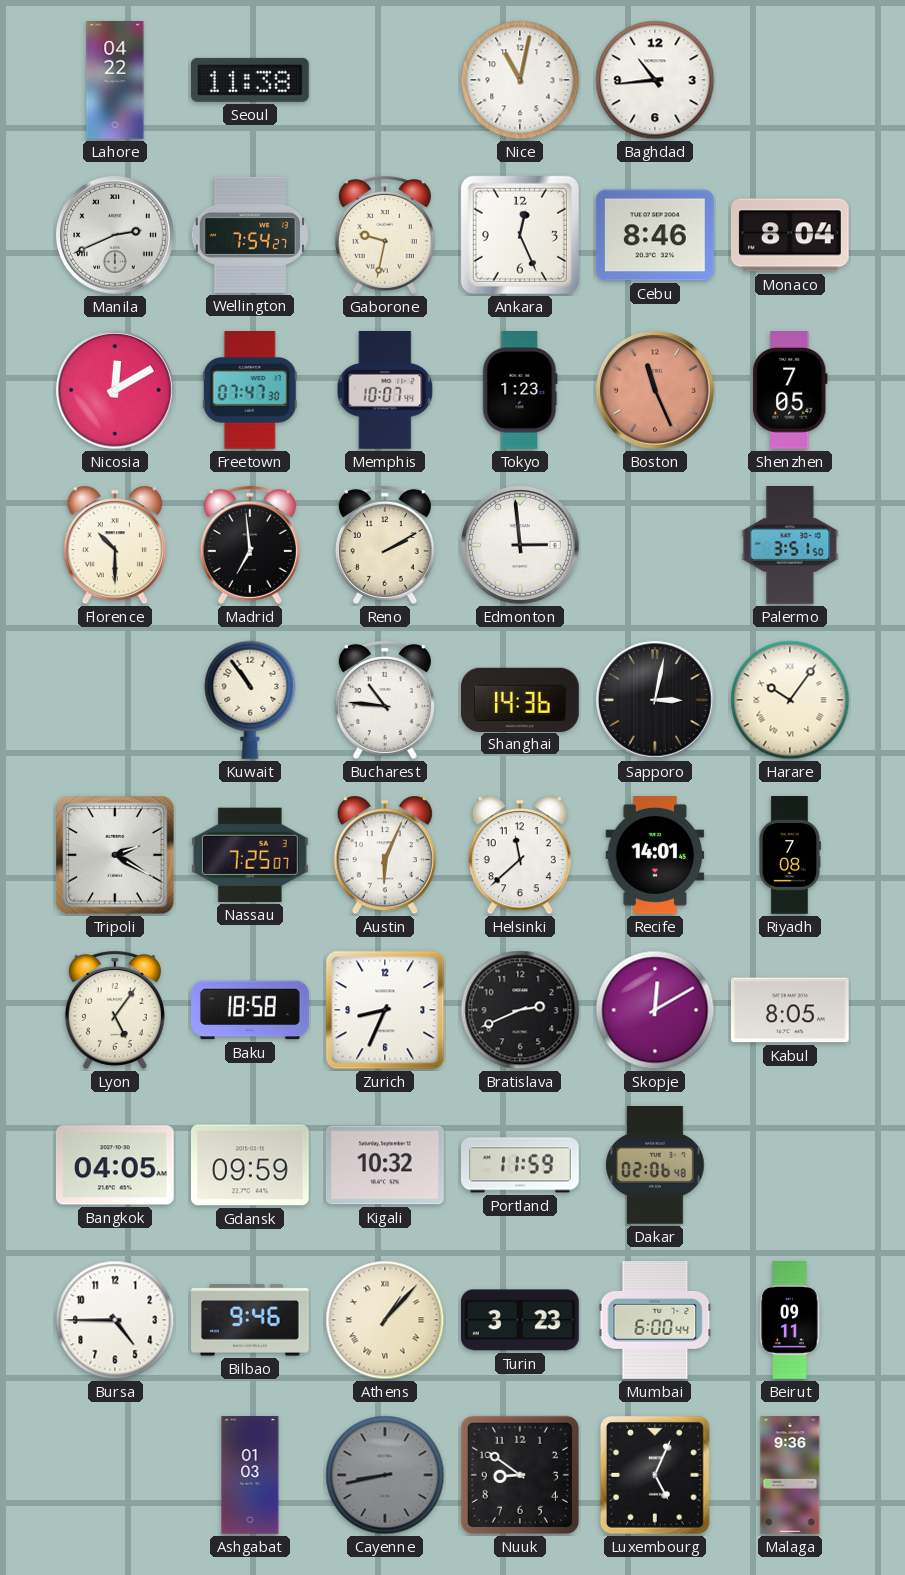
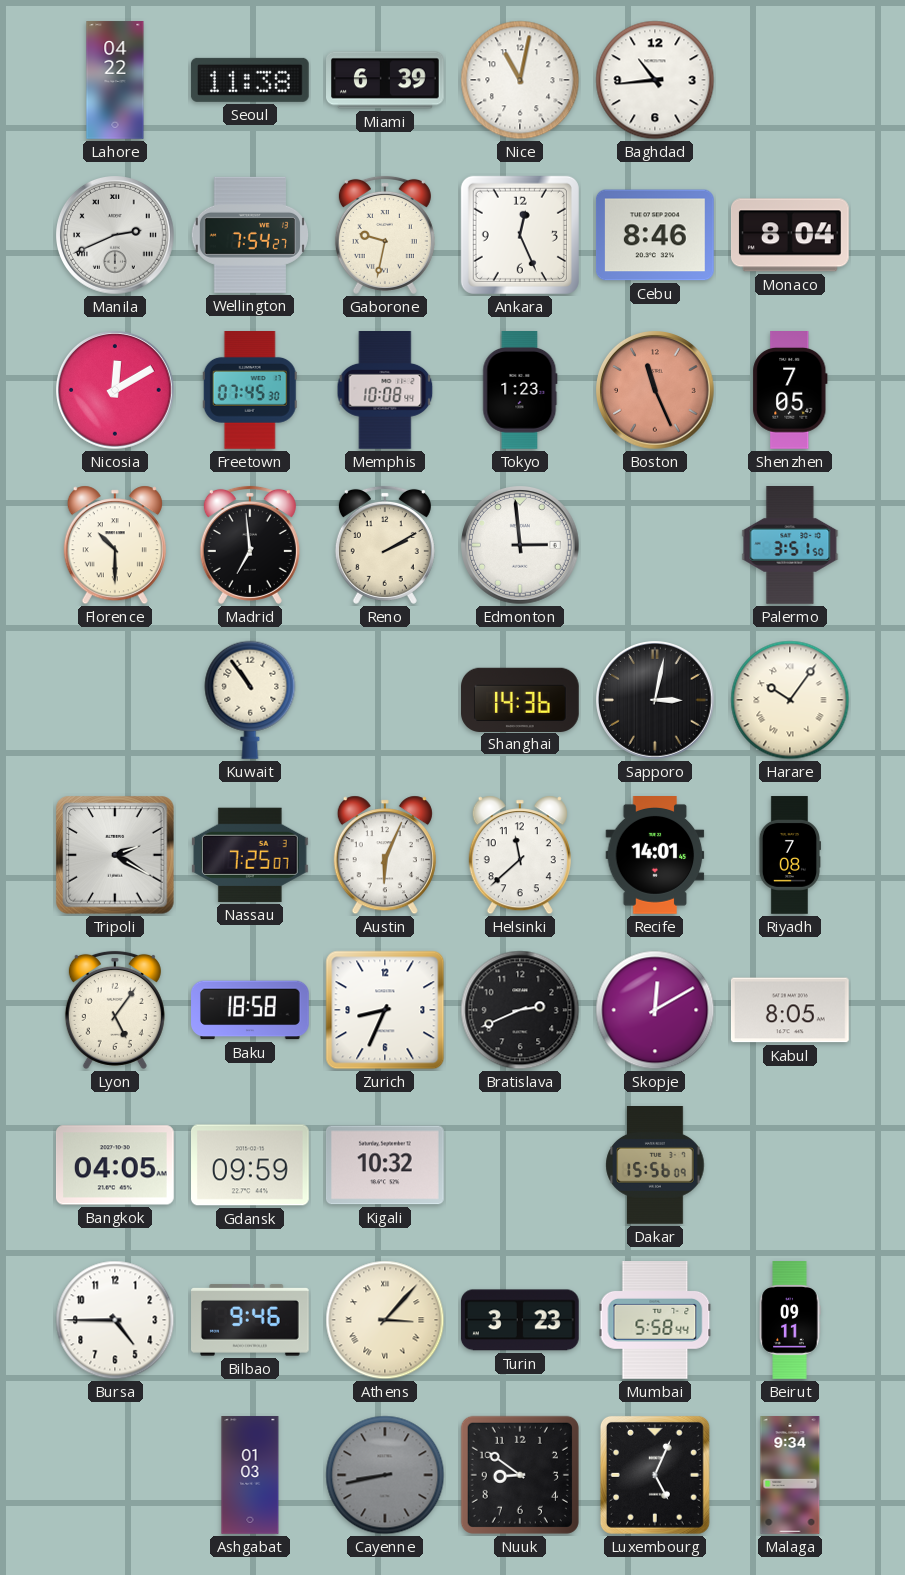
Miami: none -> 6:39
Freetown: 07:47 -> 07:45
Memphis: 10:07 -> 10:08
Bucharest: 10:46 -> none
Portland: 11:59 -> none
Dakar: 02:06 -> 15:56
Athens: 1:07 -> 3:07
Mumbai: 6:00 -> 5:58
Malaga: 9:36 -> 9:34
